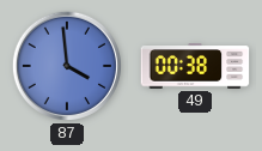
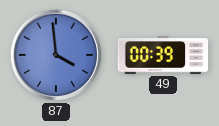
49: 00:38 -> 00:39
